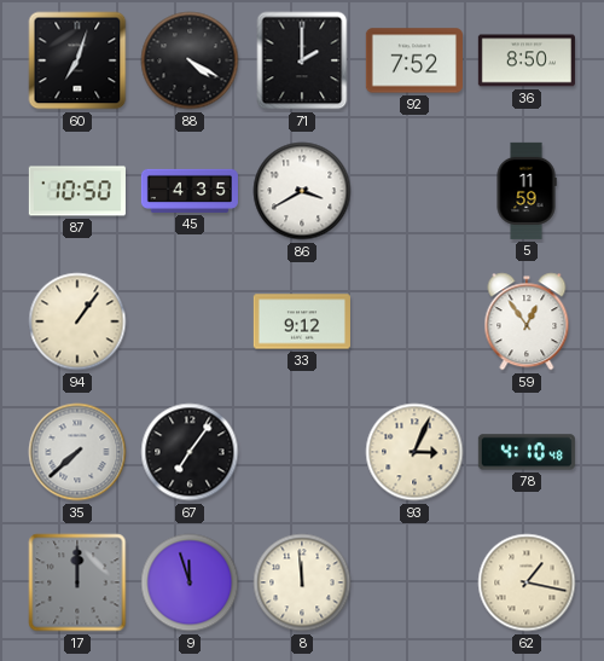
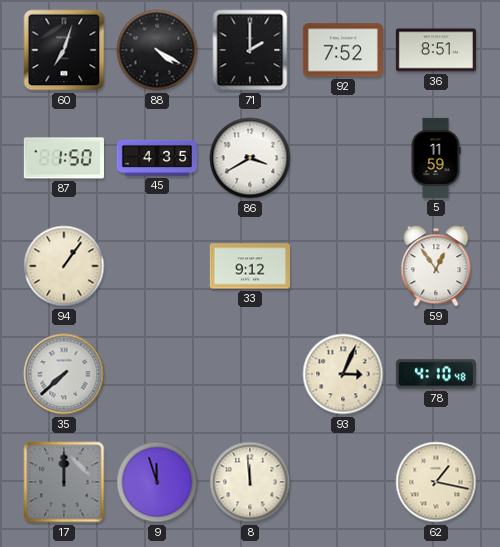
36: 8:50 -> 8:51
87: 10:50 -> 1:50
67: 7:06 -> none
